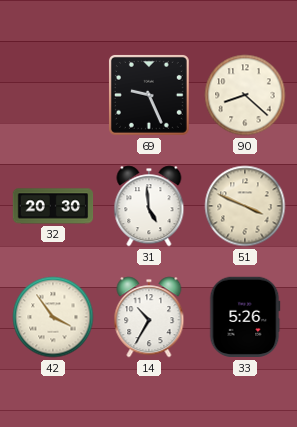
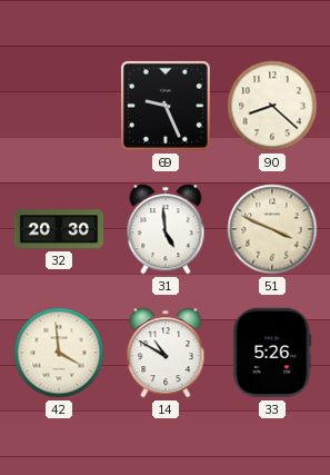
42: 3:54 -> 3:59
14: 10:35 -> 10:50
